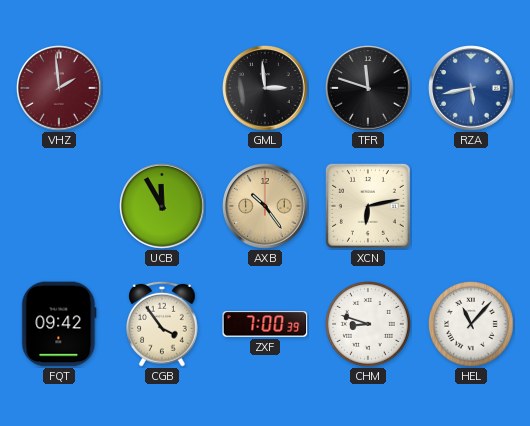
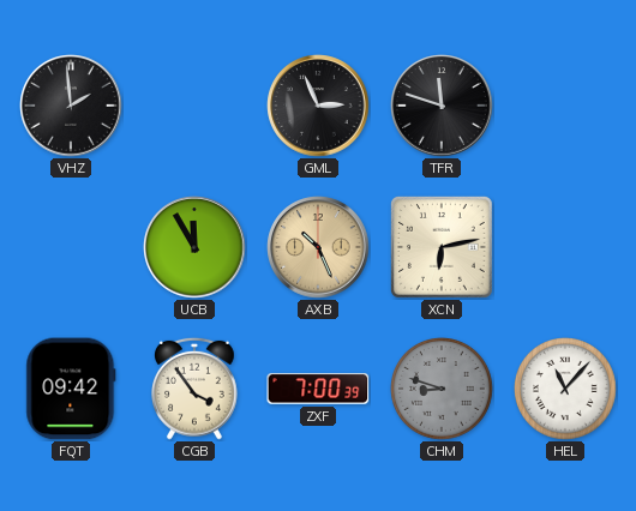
VHZ dial: burgundy -> black
GML: 2:59 -> 2:56
RZA: 5:43 -> none
AXB: 10:24 -> 10:26
CHM dial: white -> grey
